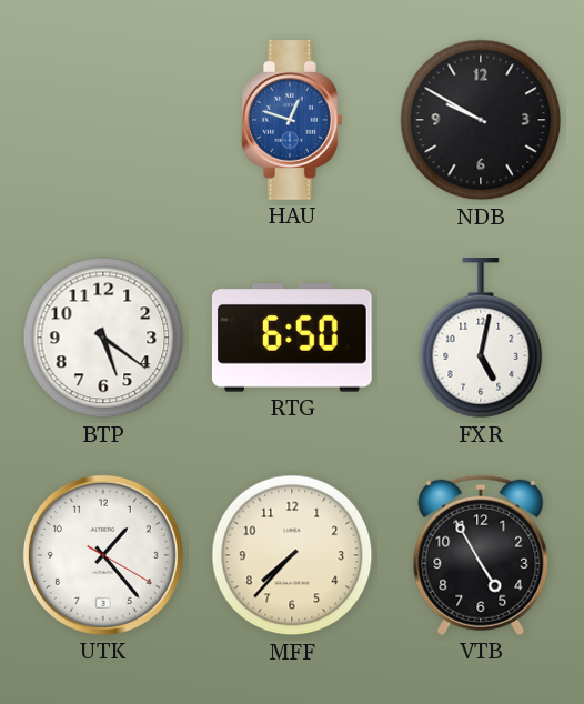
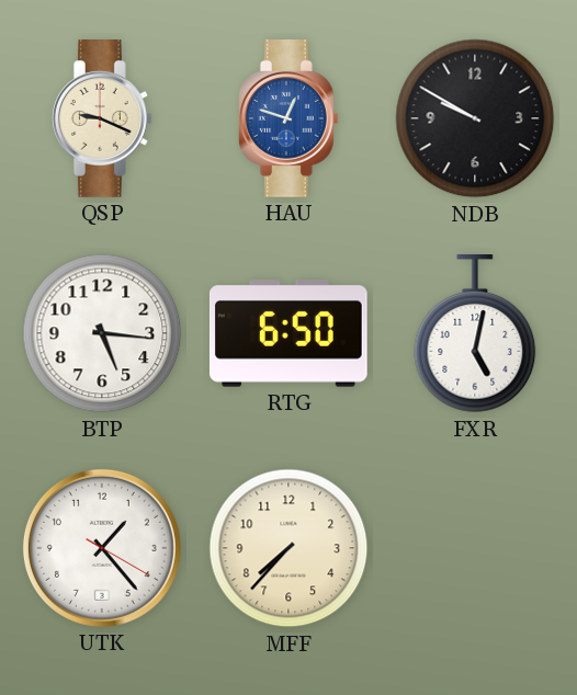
QSP: none -> 9:19
BTP: 5:21 -> 5:16
VTB: 4:55 -> none
